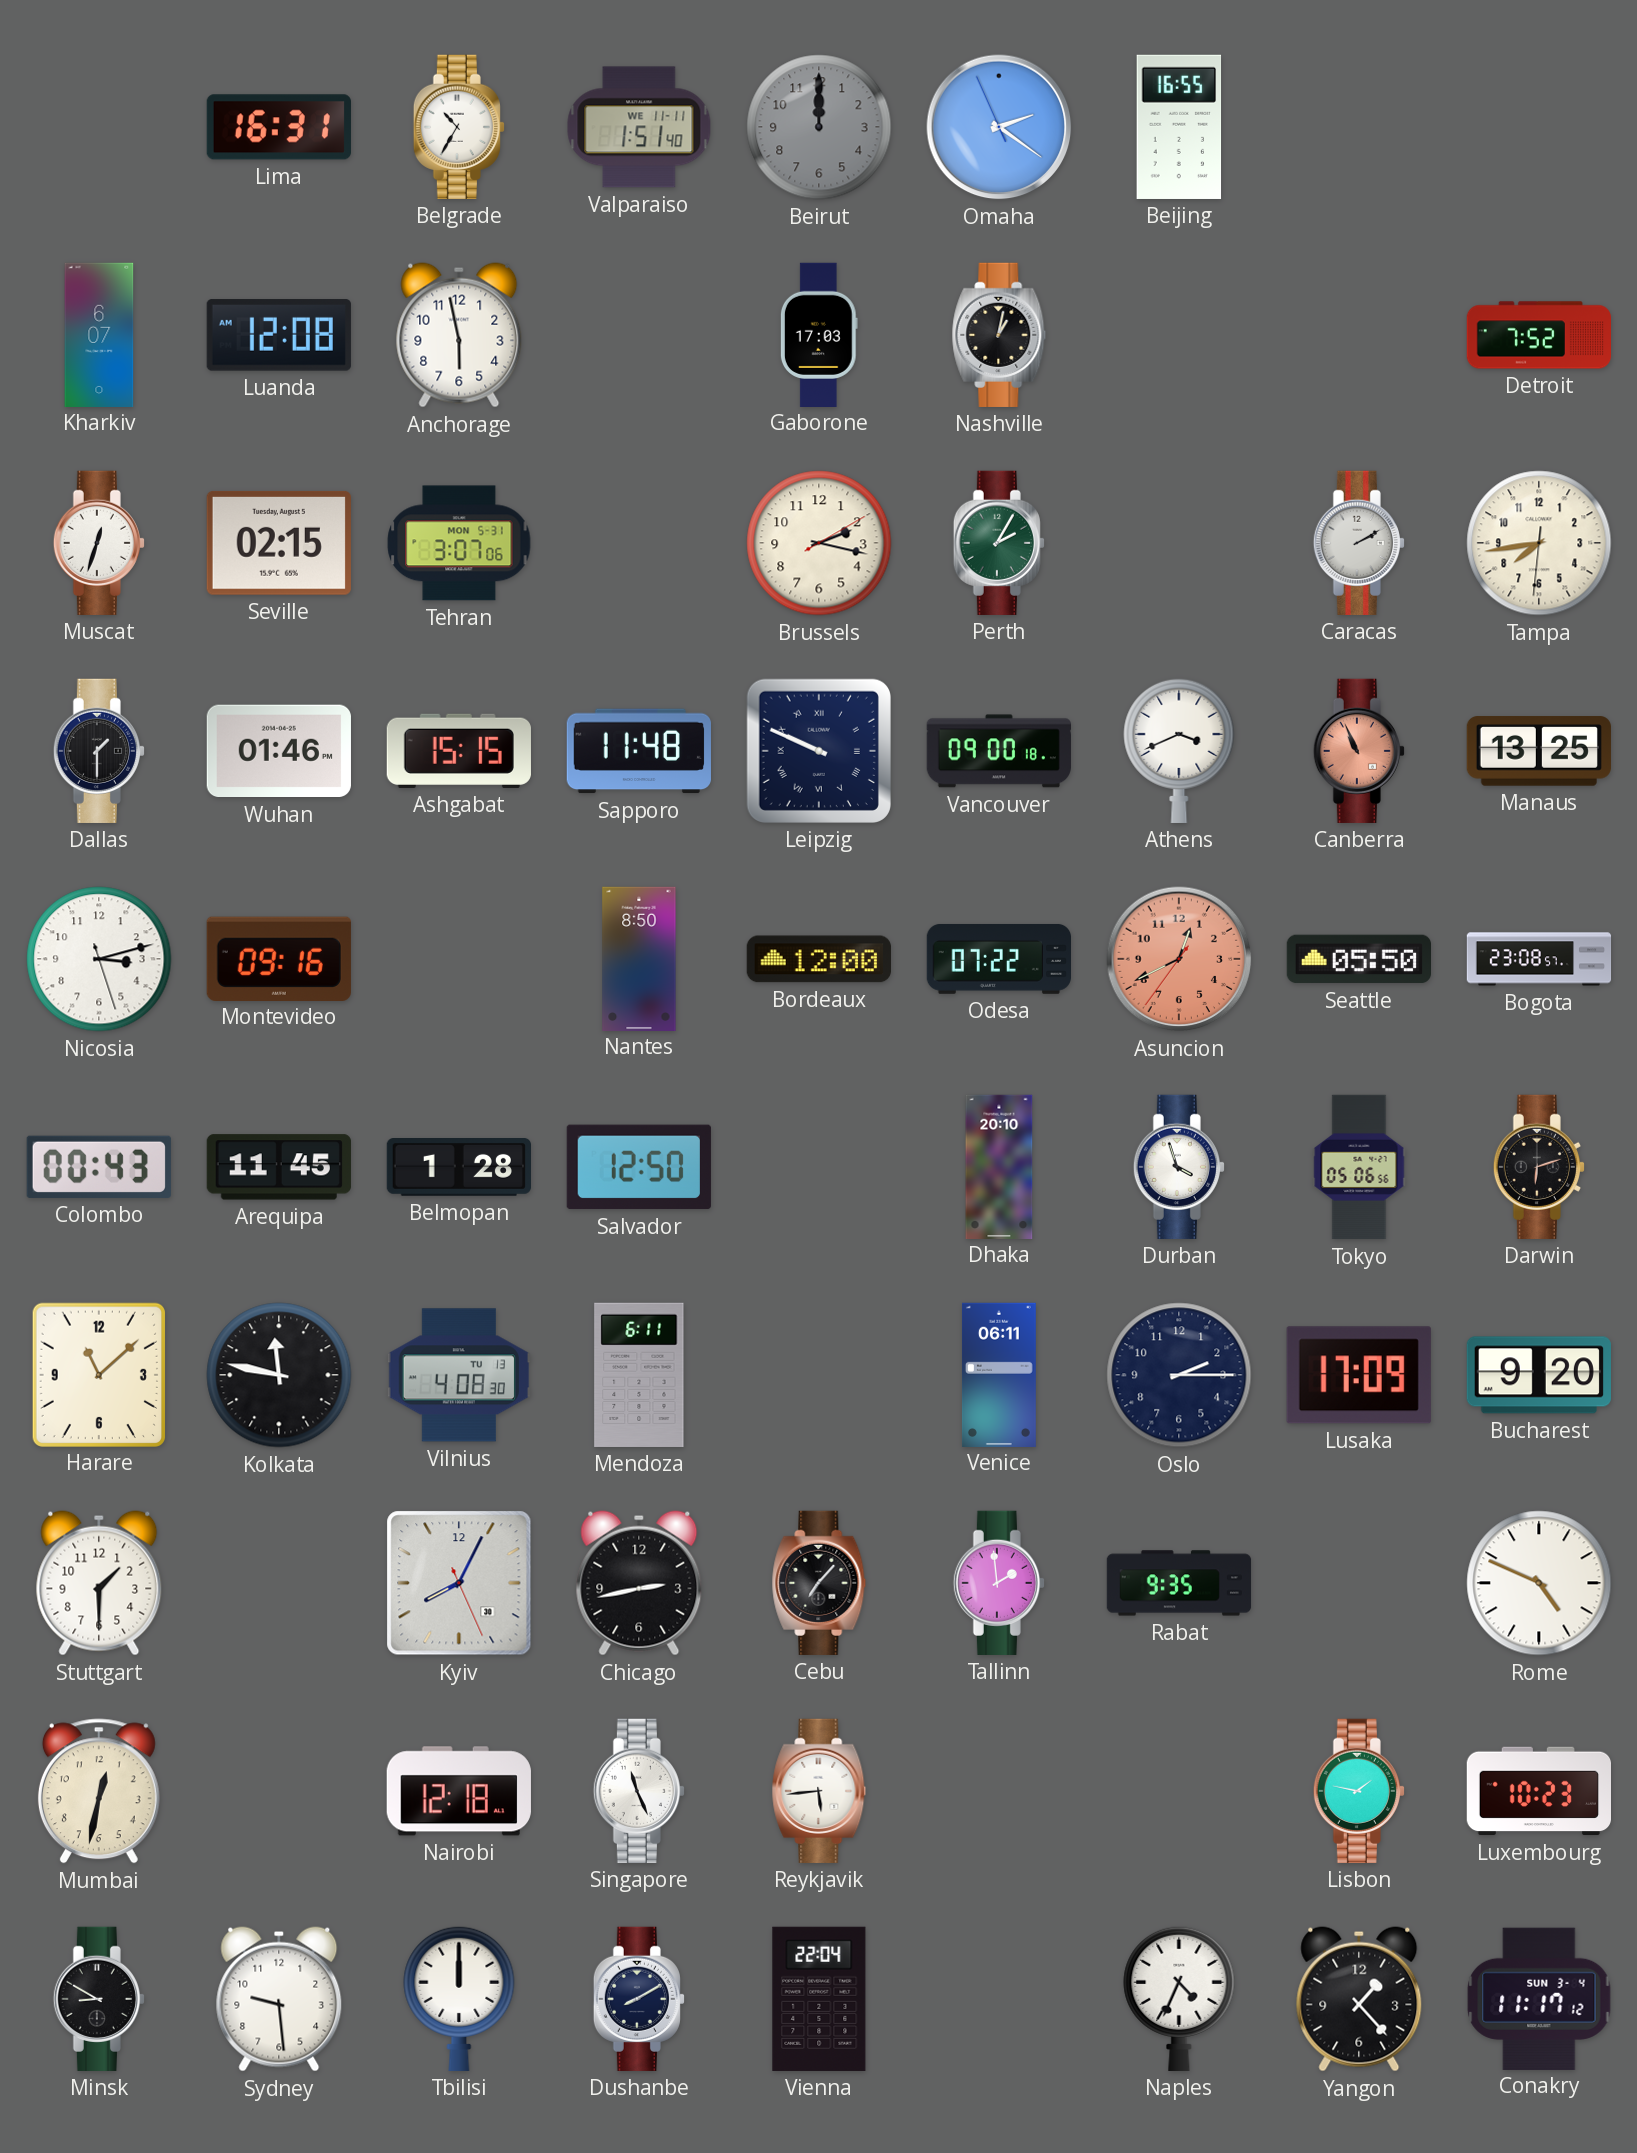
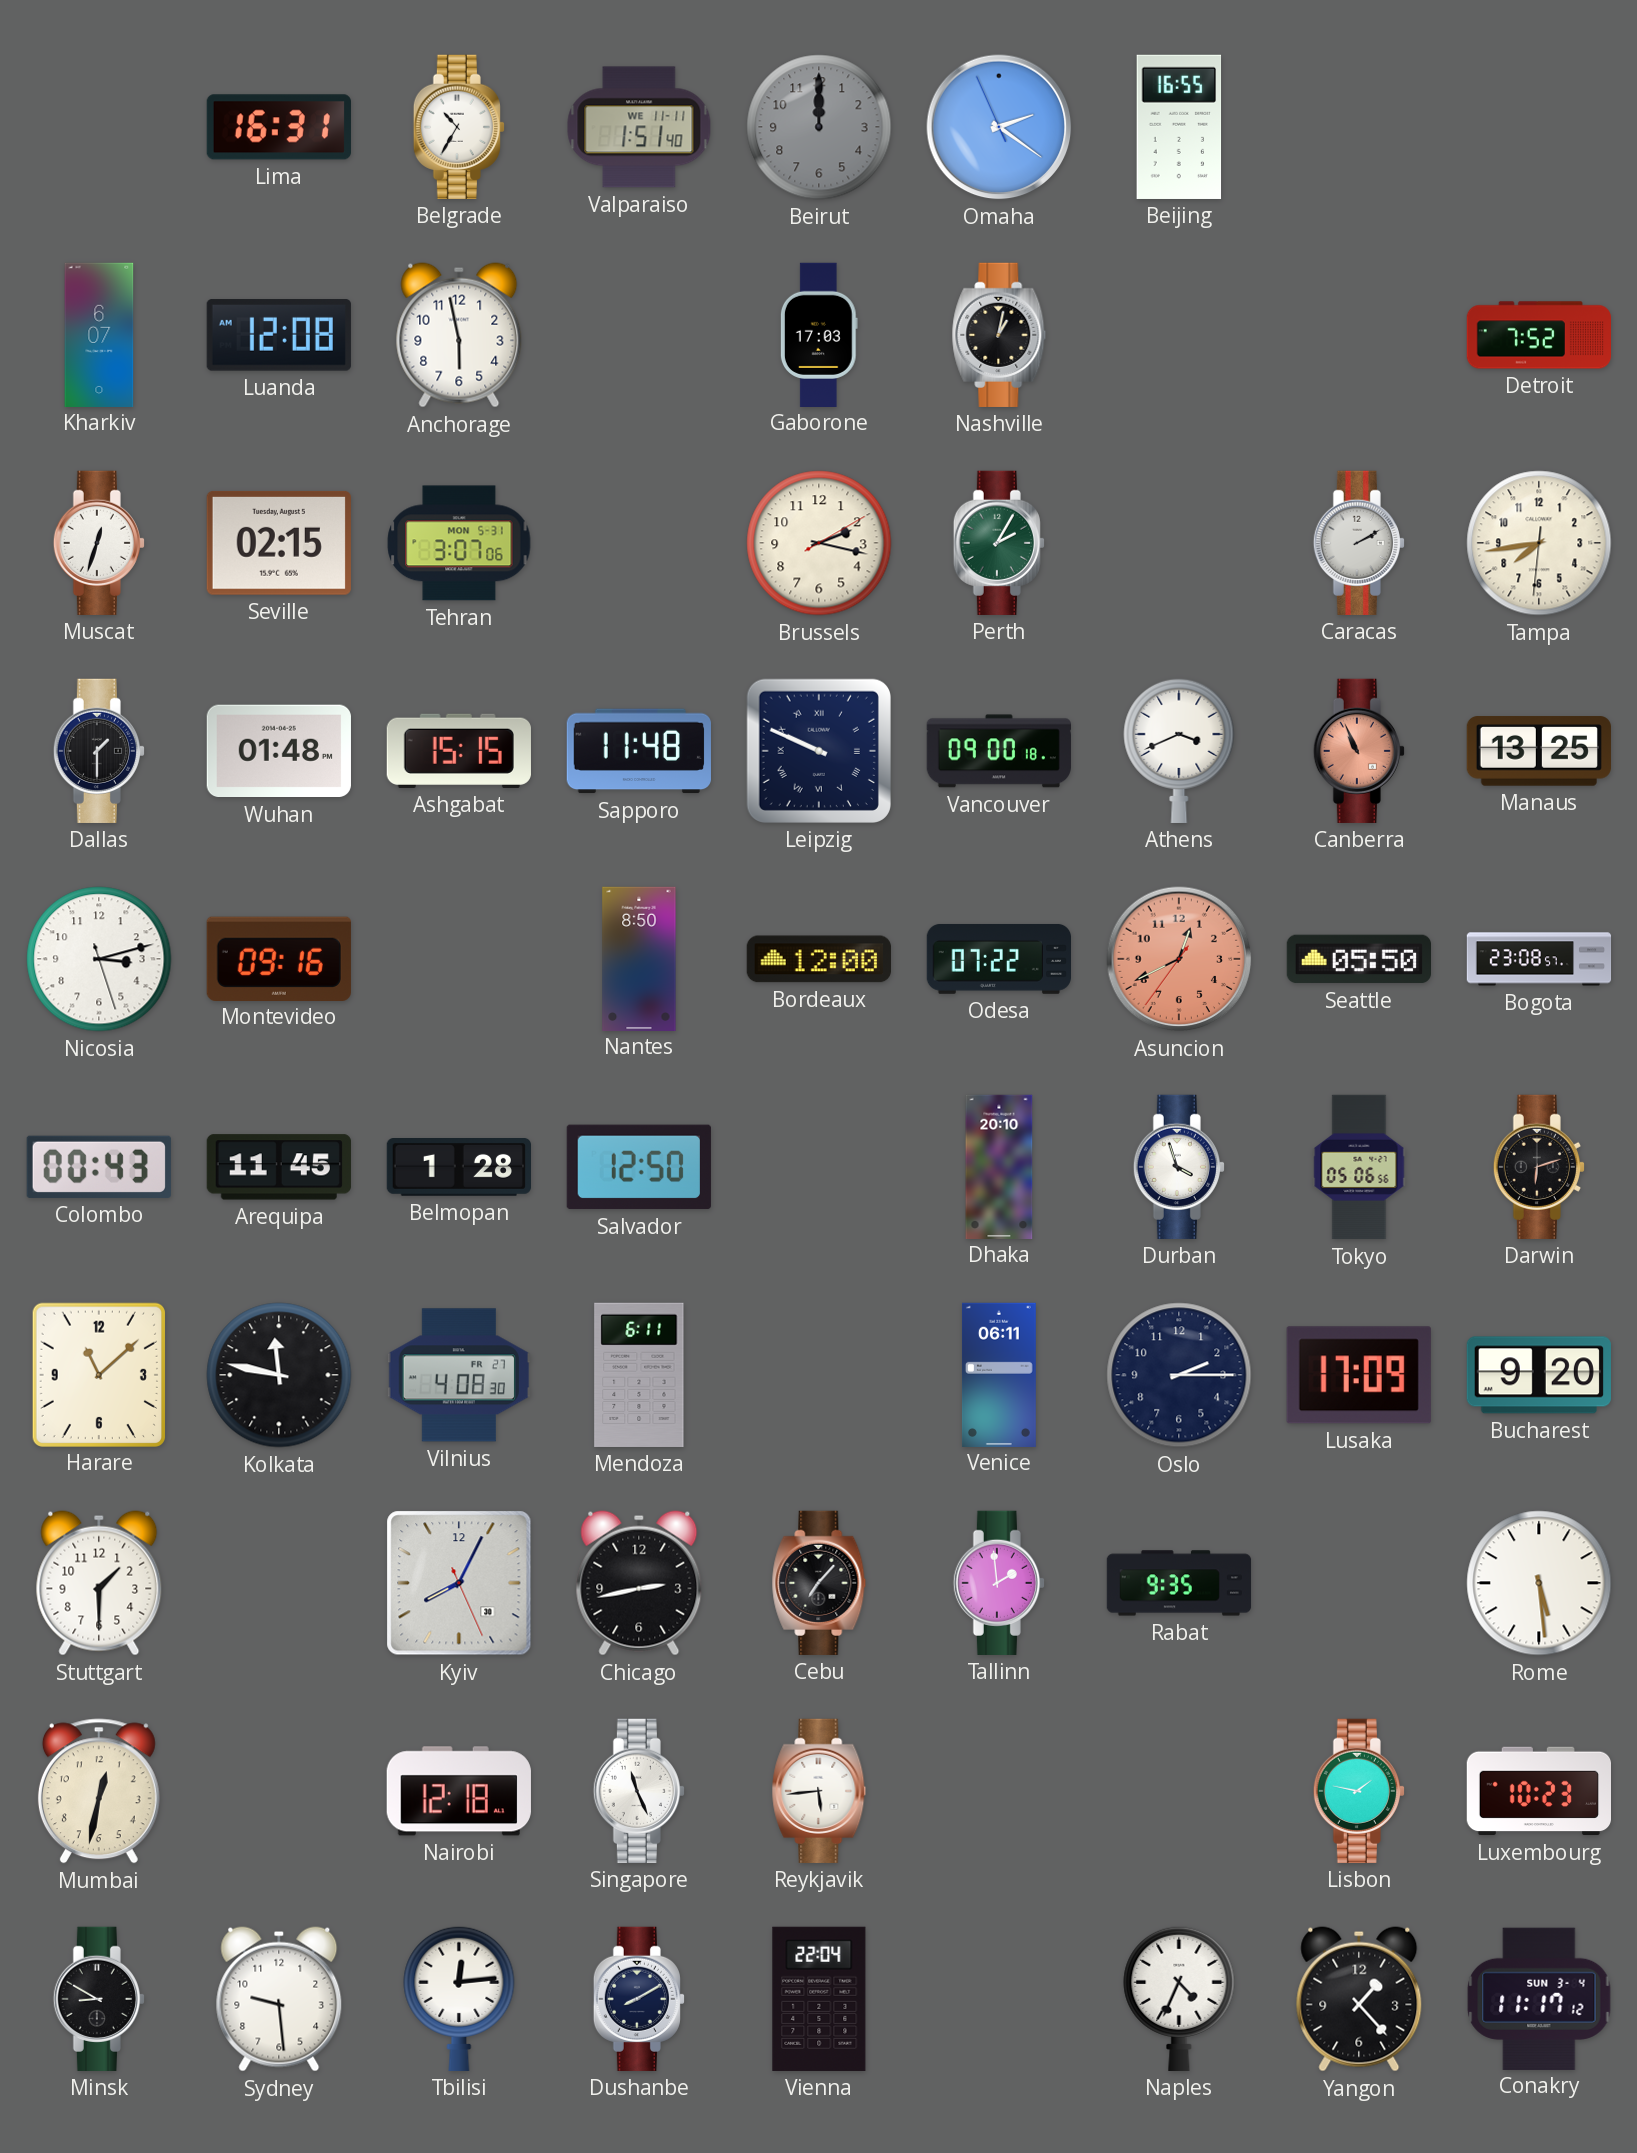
Wuhan: 01:46 -> 01:48
Vilnius date: TU 13 -> FR 27
Rome: 4:49 -> 5:29
Tbilisi: 12:00 -> 12:14
